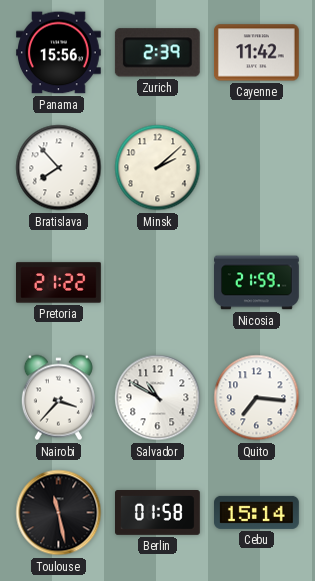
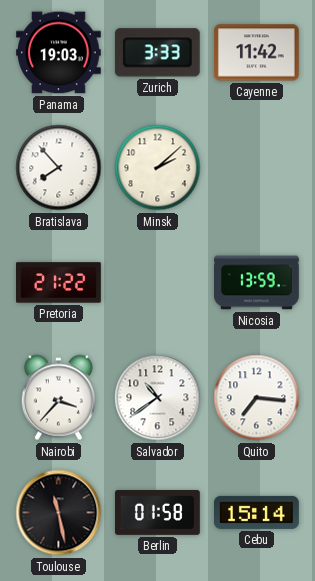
Panama: 15:56 -> 19:03
Zurich: 2:39 -> 3:33
Nicosia: 21:59 -> 13:59
Salvador: 10:50 -> 10:39
